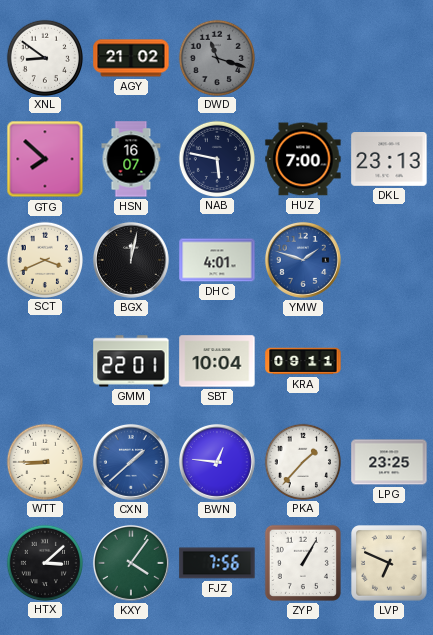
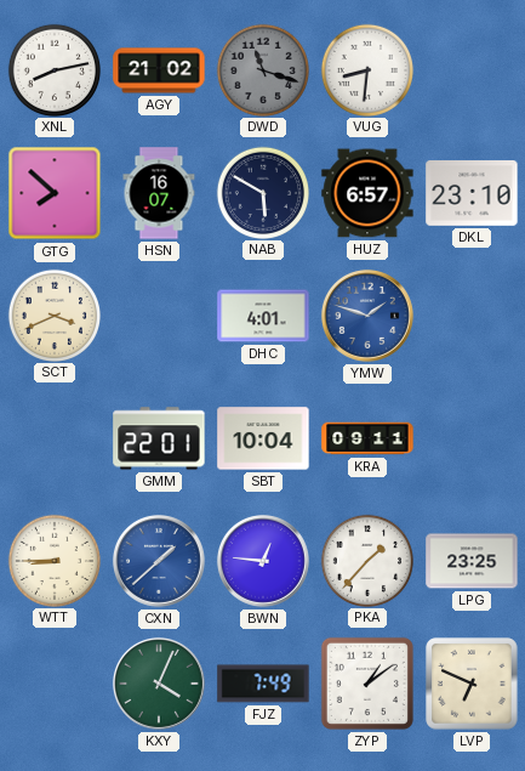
XNL: 8:51 -> 8:13
VUG: none -> 8:31
NAB: 5:47 -> 5:50
HUZ: 7:00 -> 6:57
DKL: 23:13 -> 23:10
BGX: 12:02 -> none
HTX: 3:08 -> none
KXY: 4:06 -> 4:04
FJZ: 7:56 -> 7:49
ZYP: 1:05 -> 1:09
